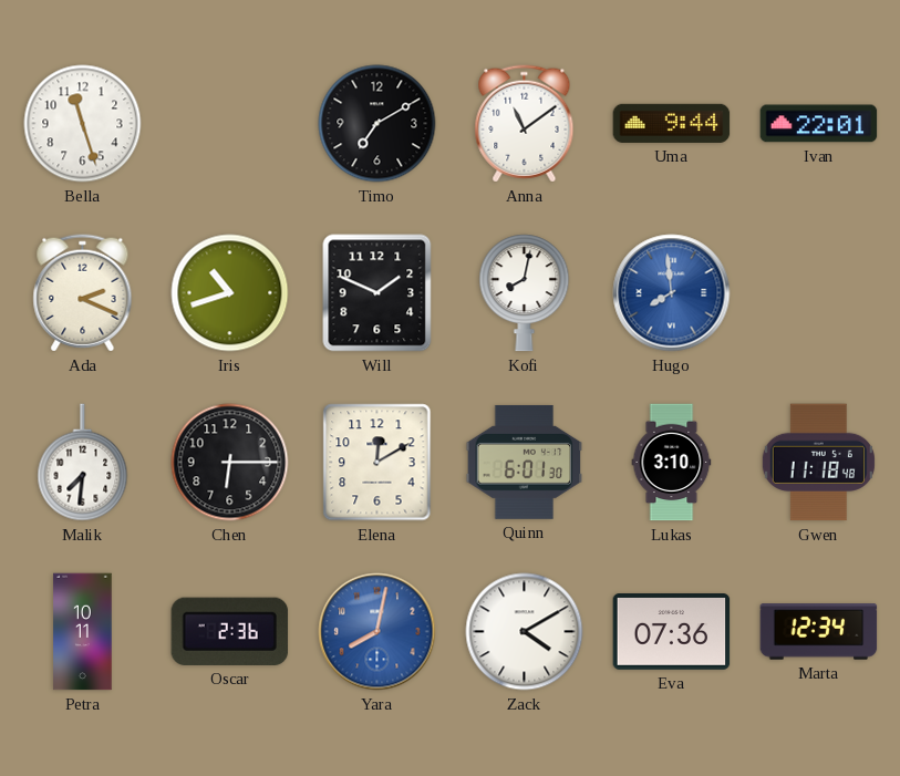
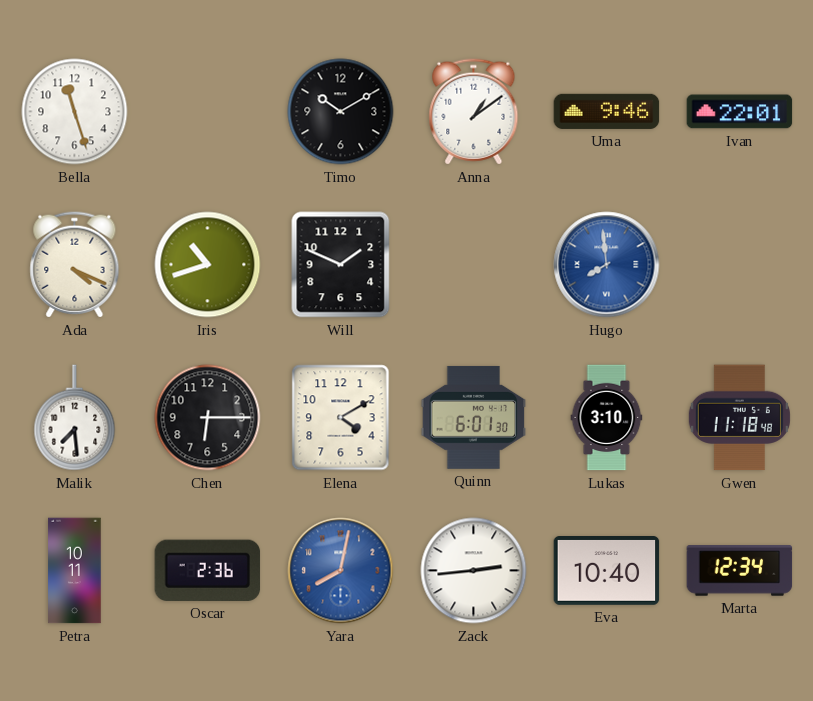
Timo: 7:10 -> 10:10
Anna: 11:09 -> 1:09
Uma: 9:44 -> 9:46
Ada: 2:19 -> 4:19
Kofi: 8:02 -> none
Malik: 7:31 -> 7:29
Elena: 12:10 -> 4:10
Zack: 4:10 -> 2:44
Eva: 07:36 -> 10:40
